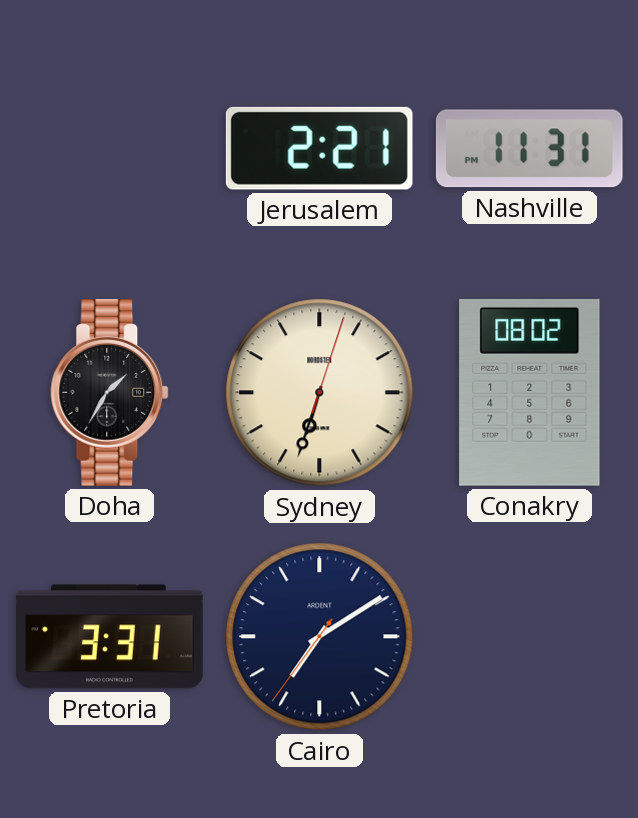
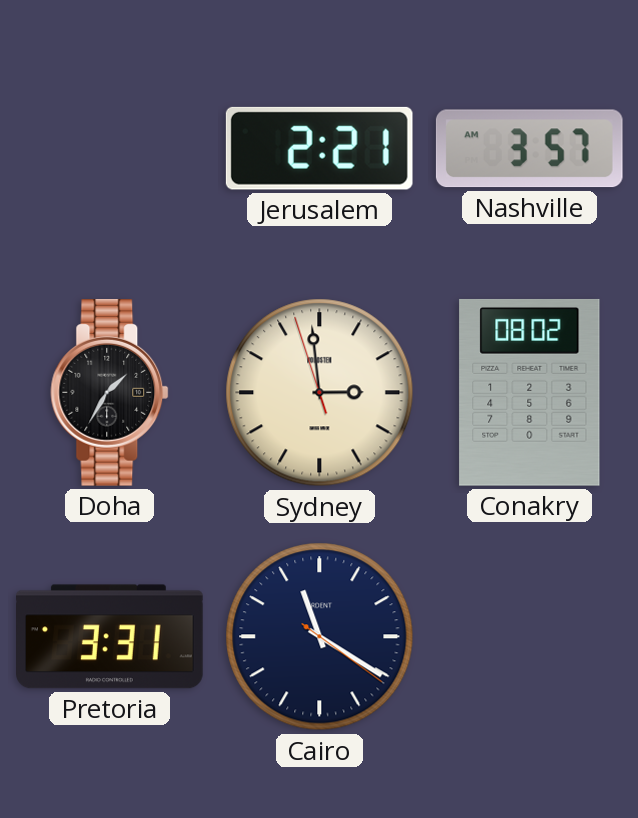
Nashville: 11:31 -> 3:57
Sydney: 6:33 -> 2:58
Cairo: 7:09 -> 11:20
